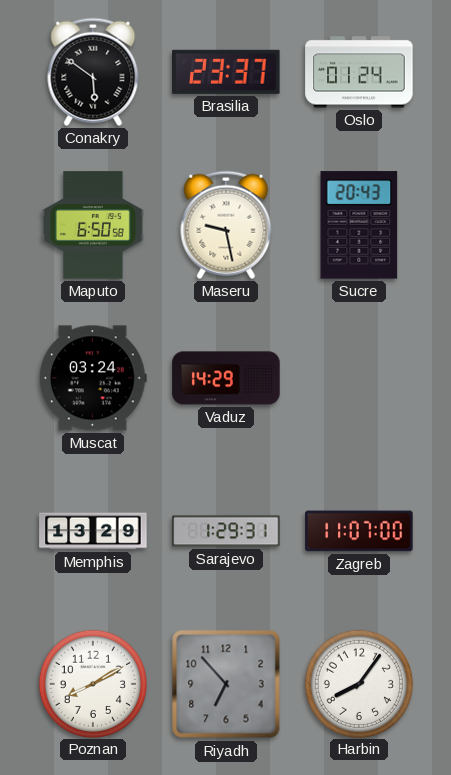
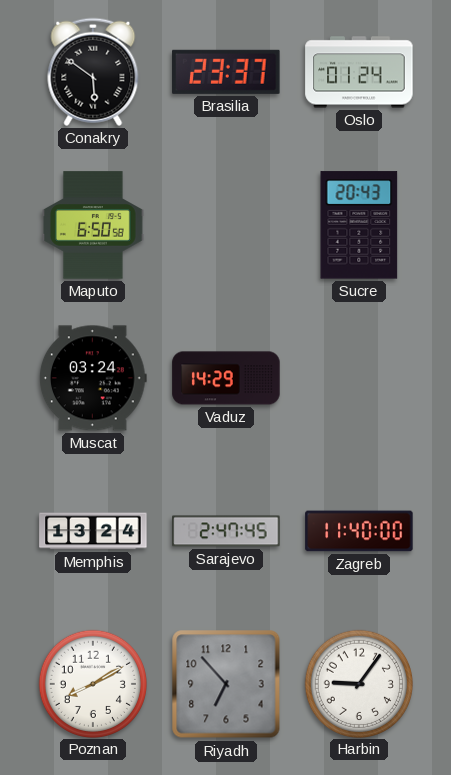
Maseru: 9:28 -> none
Memphis: 13:29 -> 13:24
Sarajevo: 1:29 -> 2:47
Zagreb: 11:07 -> 11:40
Harbin: 8:06 -> 9:06
